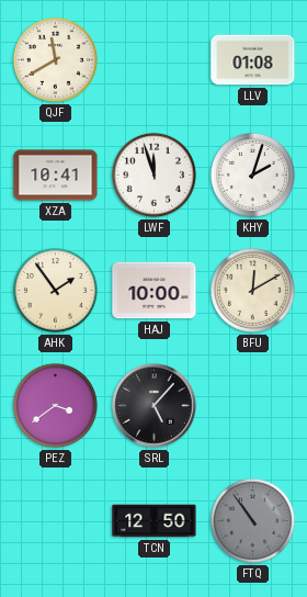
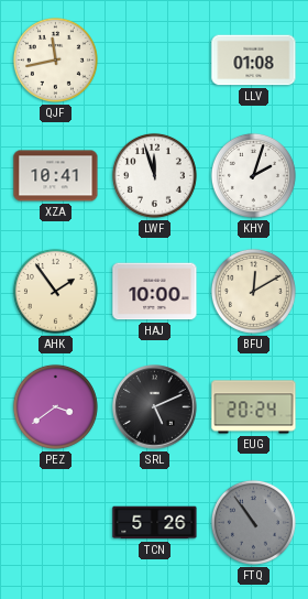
QJF: 11:40 -> 11:43
SRL: 5:07 -> 5:11
EUG: none -> 20:24
TCN: 12:50 -> 5:26
